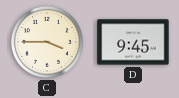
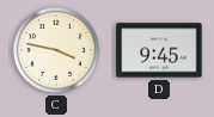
C: 3:45 -> 3:47
